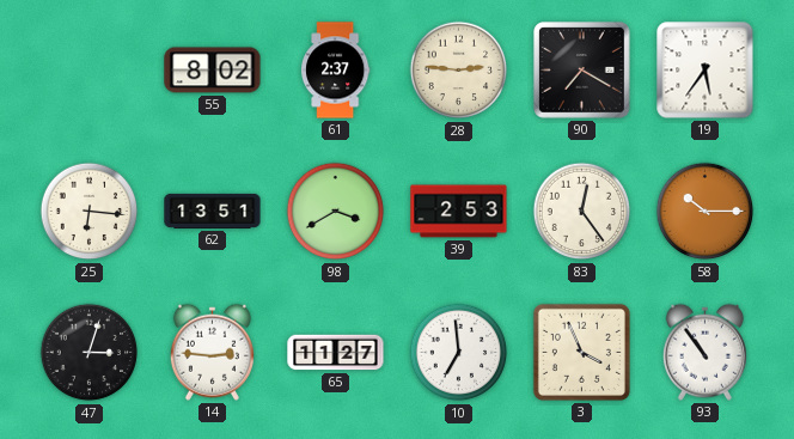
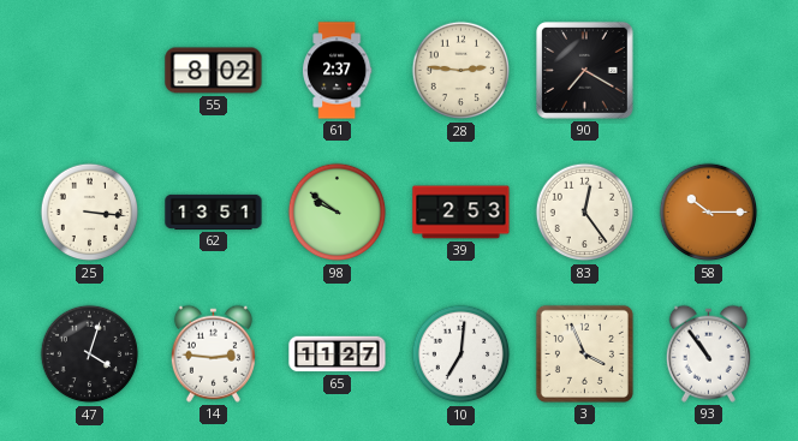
19: 5:36 -> none
25: 6:16 -> 3:16
98: 3:40 -> 9:51
47: 3:03 -> 4:03
10: 6:59 -> 7:01
